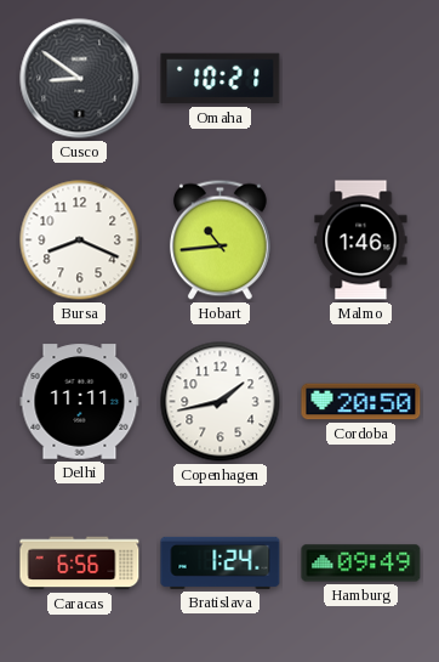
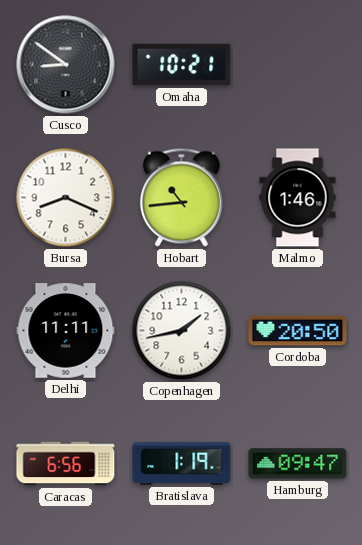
Bratislava: 1:24 -> 1:19
Hamburg: 09:49 -> 09:47
